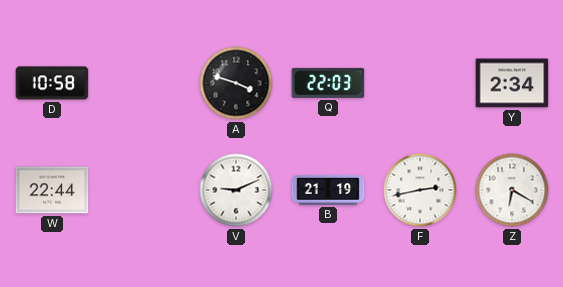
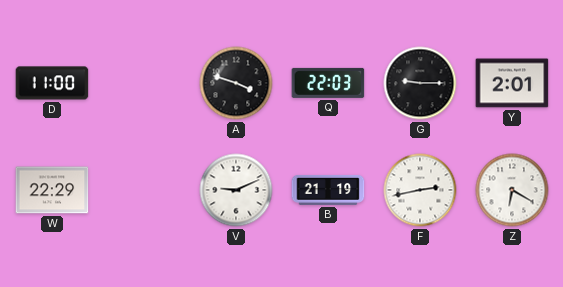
D: 10:58 -> 11:00
G: none -> 9:15
Y: 2:34 -> 2:01
W: 22:44 -> 22:29
